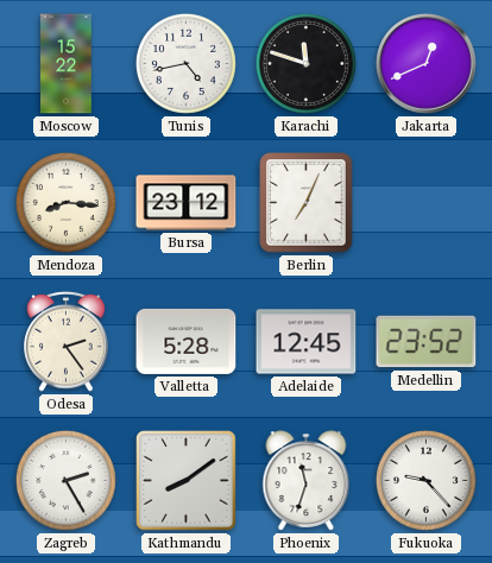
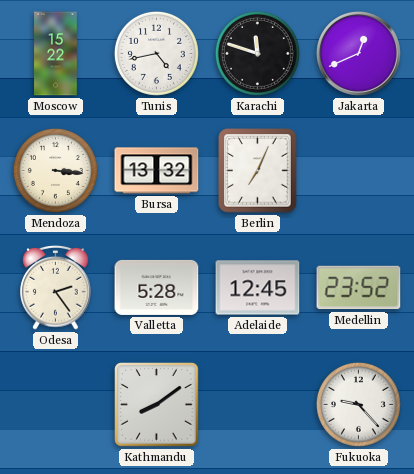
Mendoza: 8:16 -> 3:16
Bursa: 23:12 -> 13:32
Zagreb: 2:25 -> none
Phoenix: 11:33 -> none
